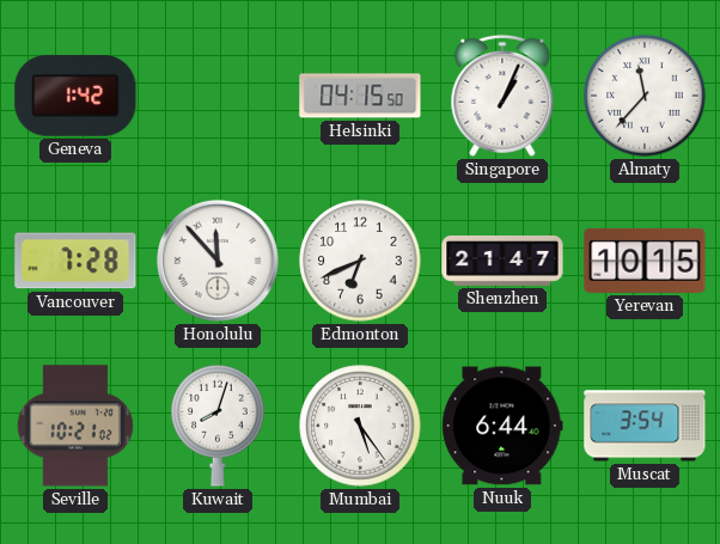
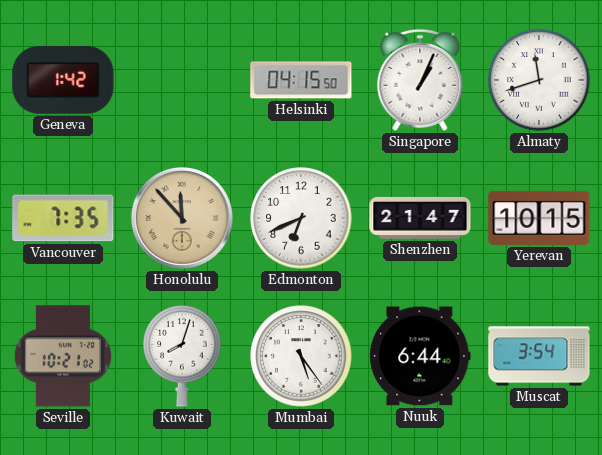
Almaty: 11:37 -> 11:42
Vancouver: 7:28 -> 7:35
Honolulu dial: white -> champagne
